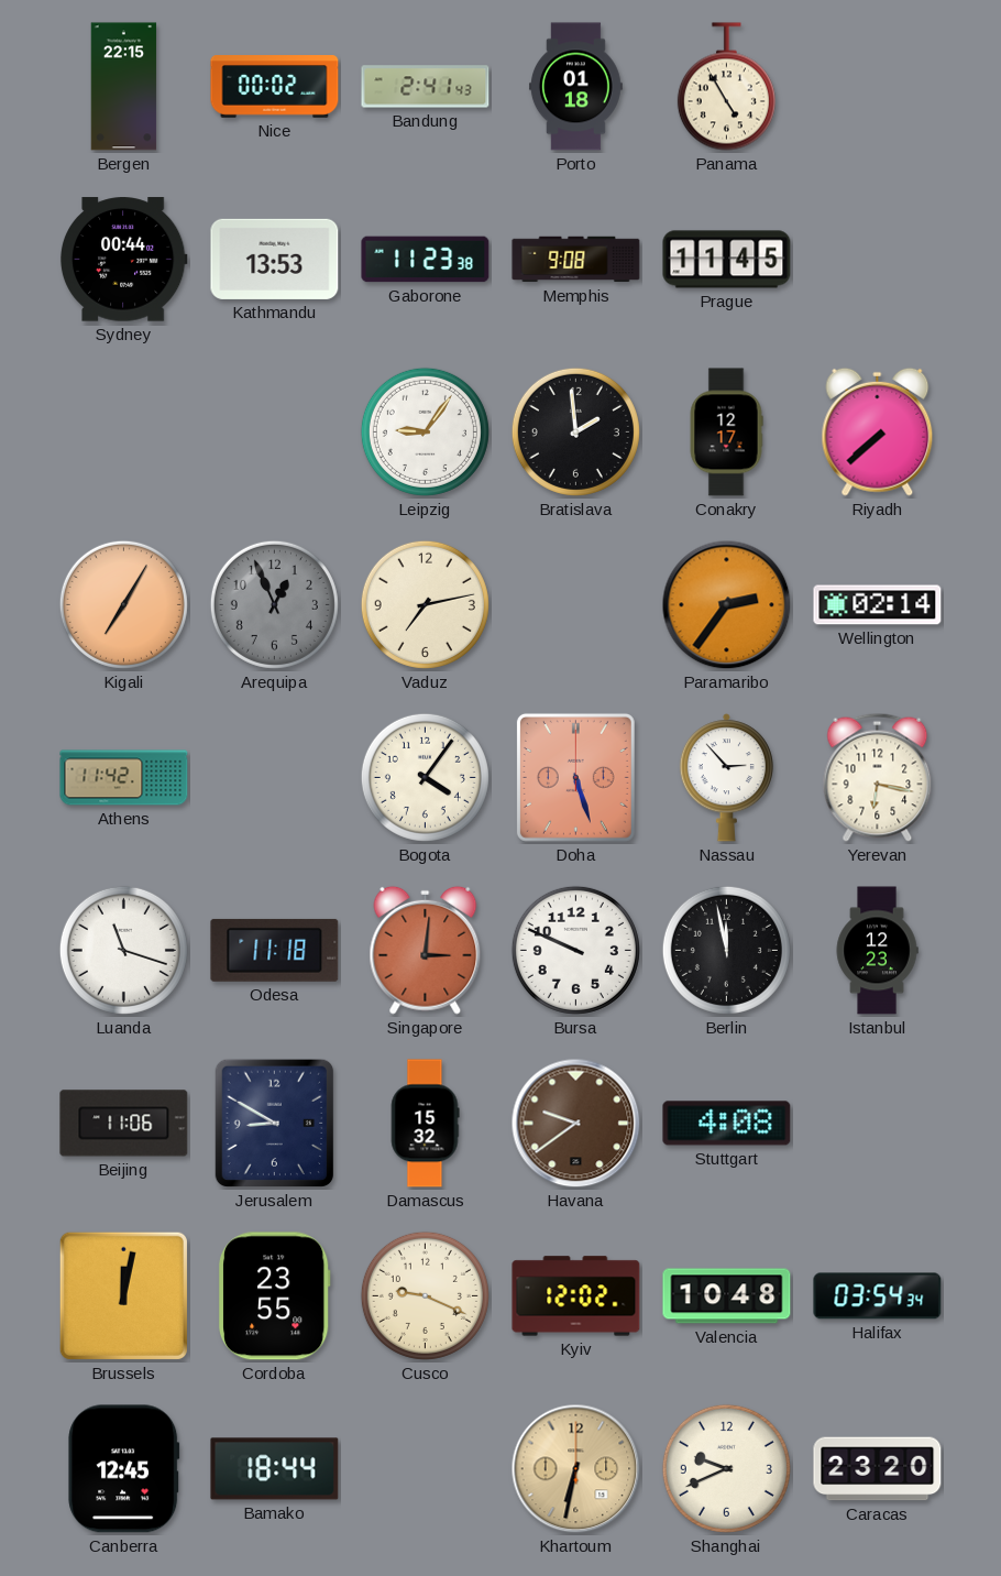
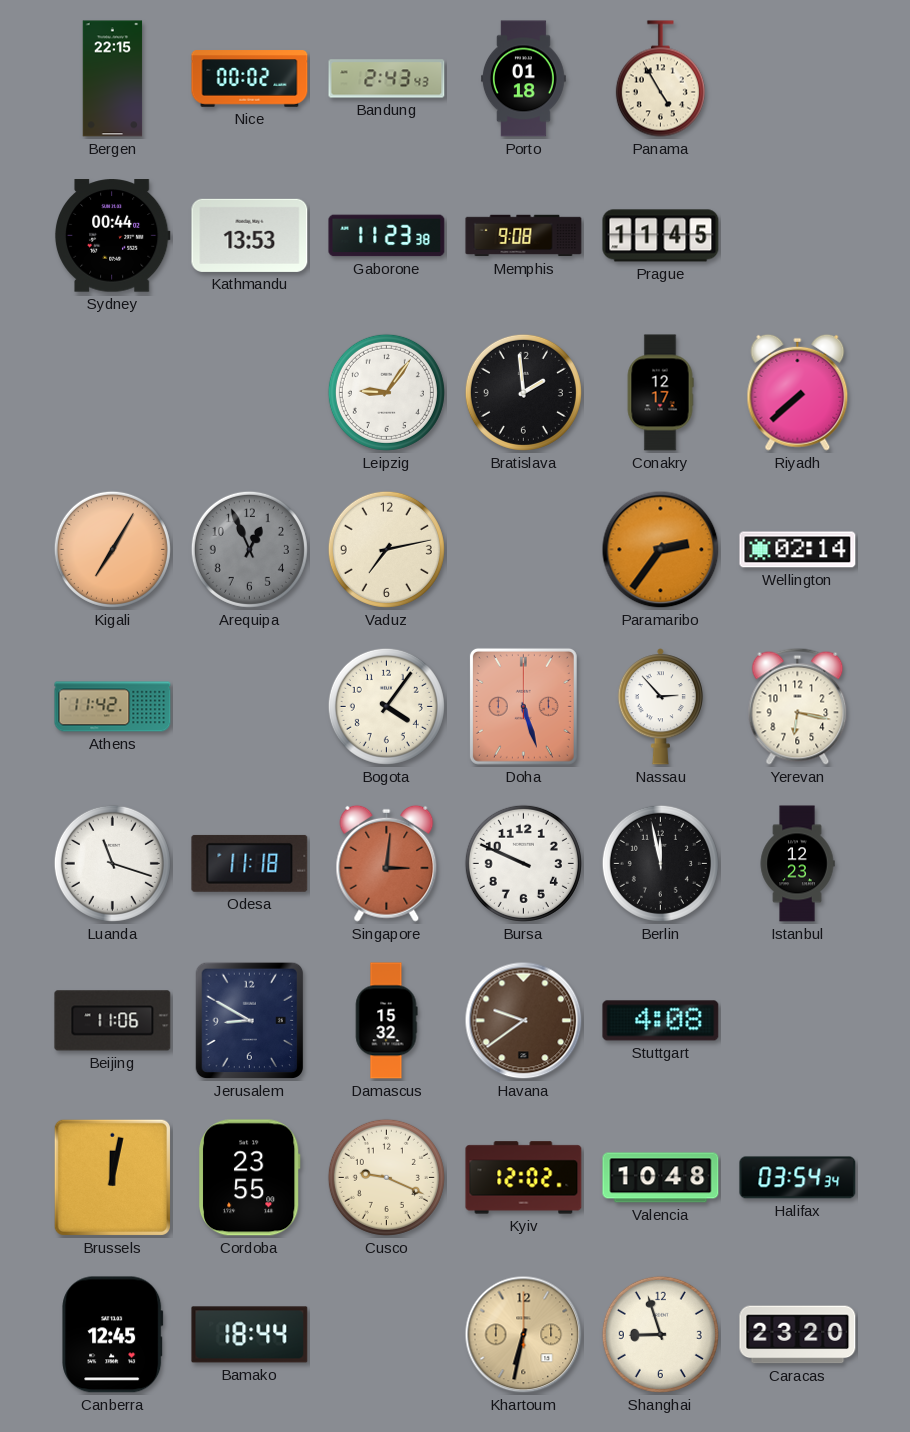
Bandung: 2:41 -> 2:43
Shanghai: 9:41 -> 8:57
